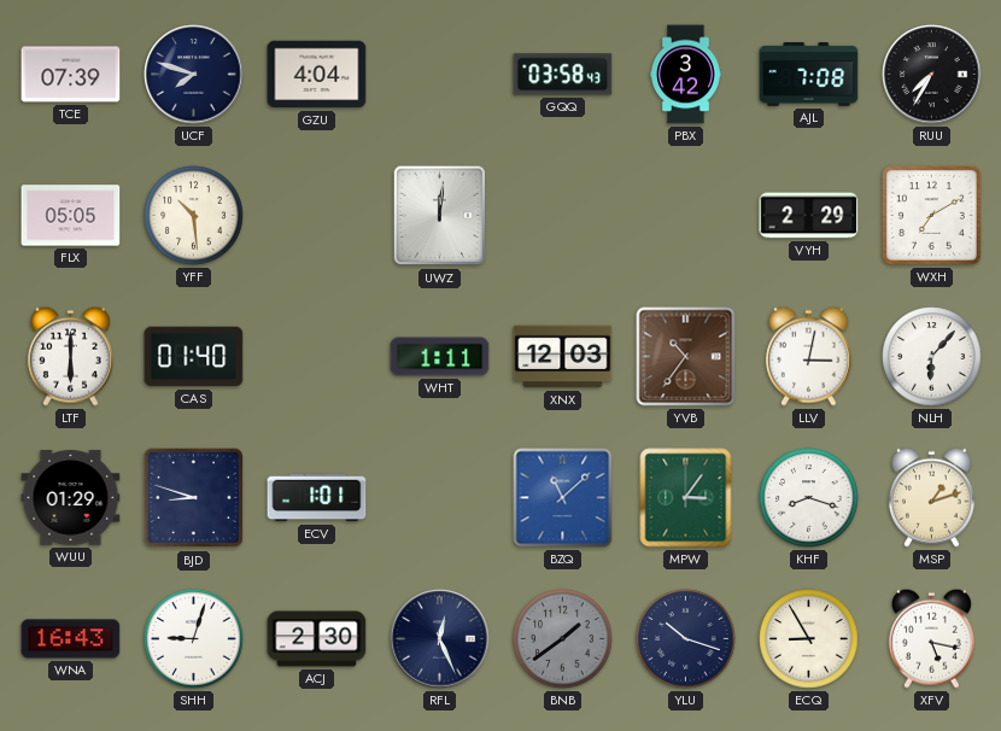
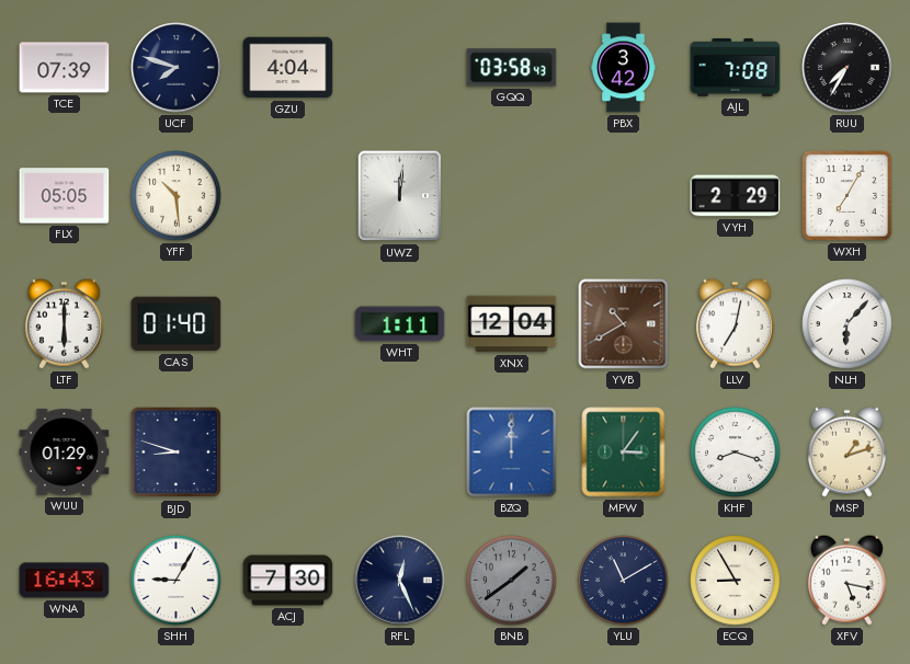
WXH: 7:10 -> 7:05
XNX: 12:03 -> 12:04
YVB: 10:36 -> 10:40
LLV: 3:02 -> 7:02
ECV: 1:01 -> none
BZQ: 11:08 -> 12:00
SHH: 9:03 -> 9:05
ACJ: 2:30 -> 7:30
YLU: 10:18 -> 11:10
